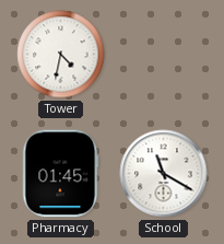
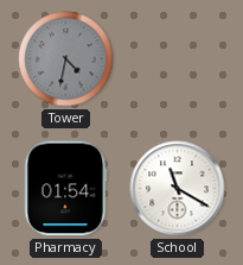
Tower dial: white -> grey
Pharmacy: 01:45 -> 01:54
